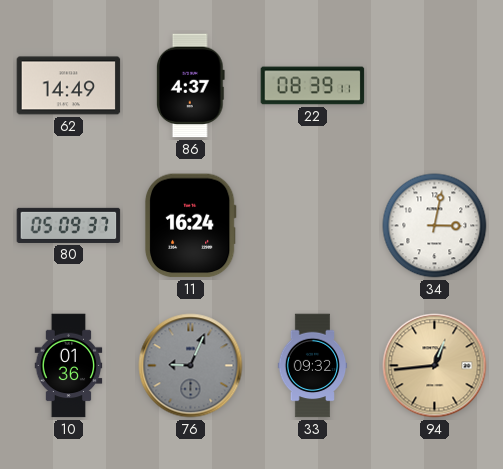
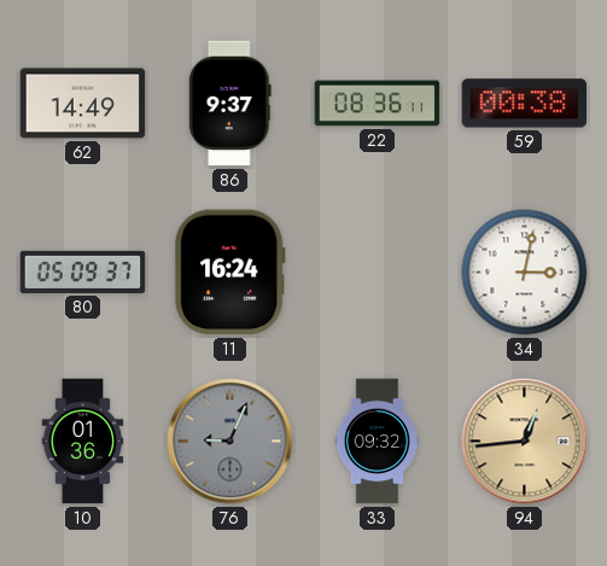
86: 4:37 -> 9:37
22: 08:39 -> 08:36
59: none -> 00:38
